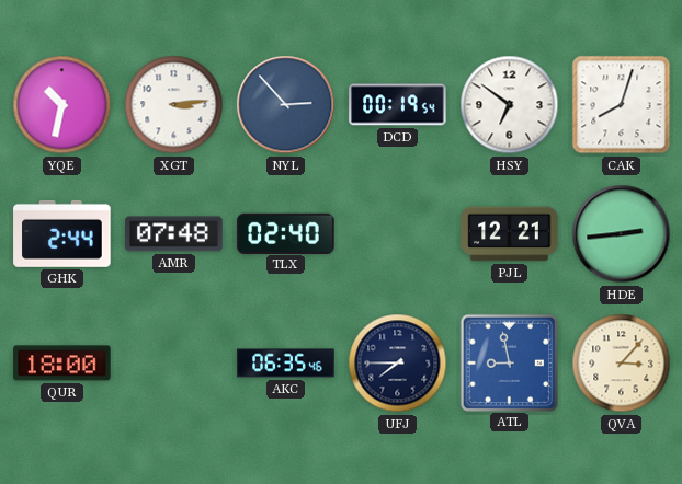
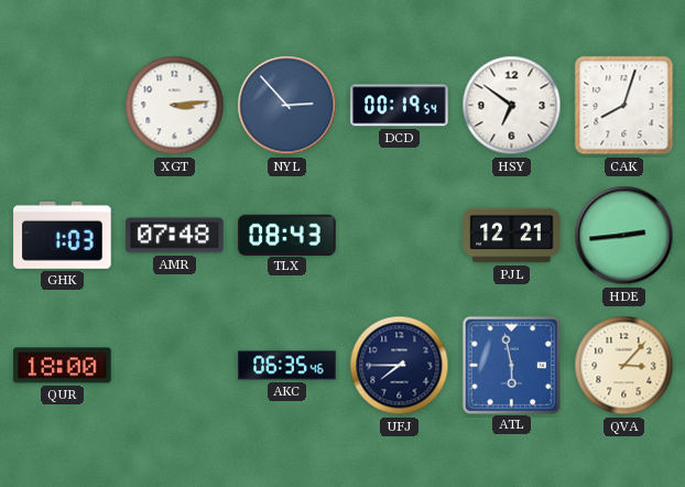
YQE: 10:32 -> none
GHK: 2:44 -> 1:03
TLX: 02:40 -> 08:43
ATL: 8:58 -> 5:58
